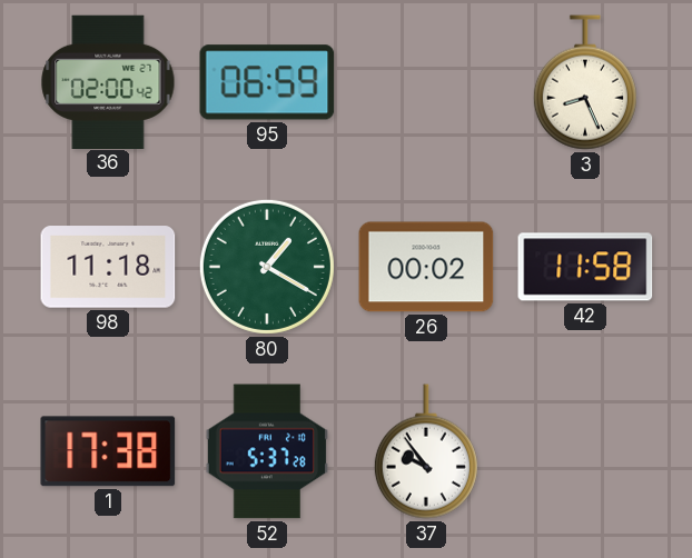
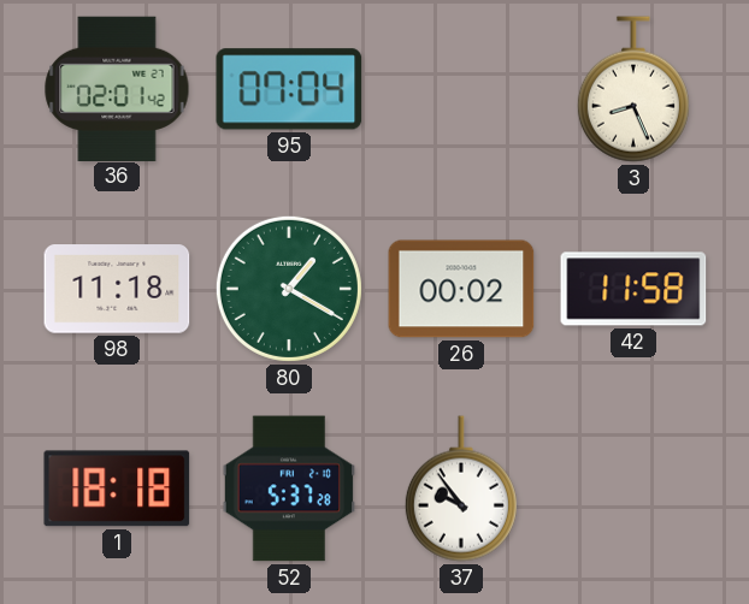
36: 02:00 -> 02:01
95: 06:59 -> 07:04
1: 17:38 -> 18:18
